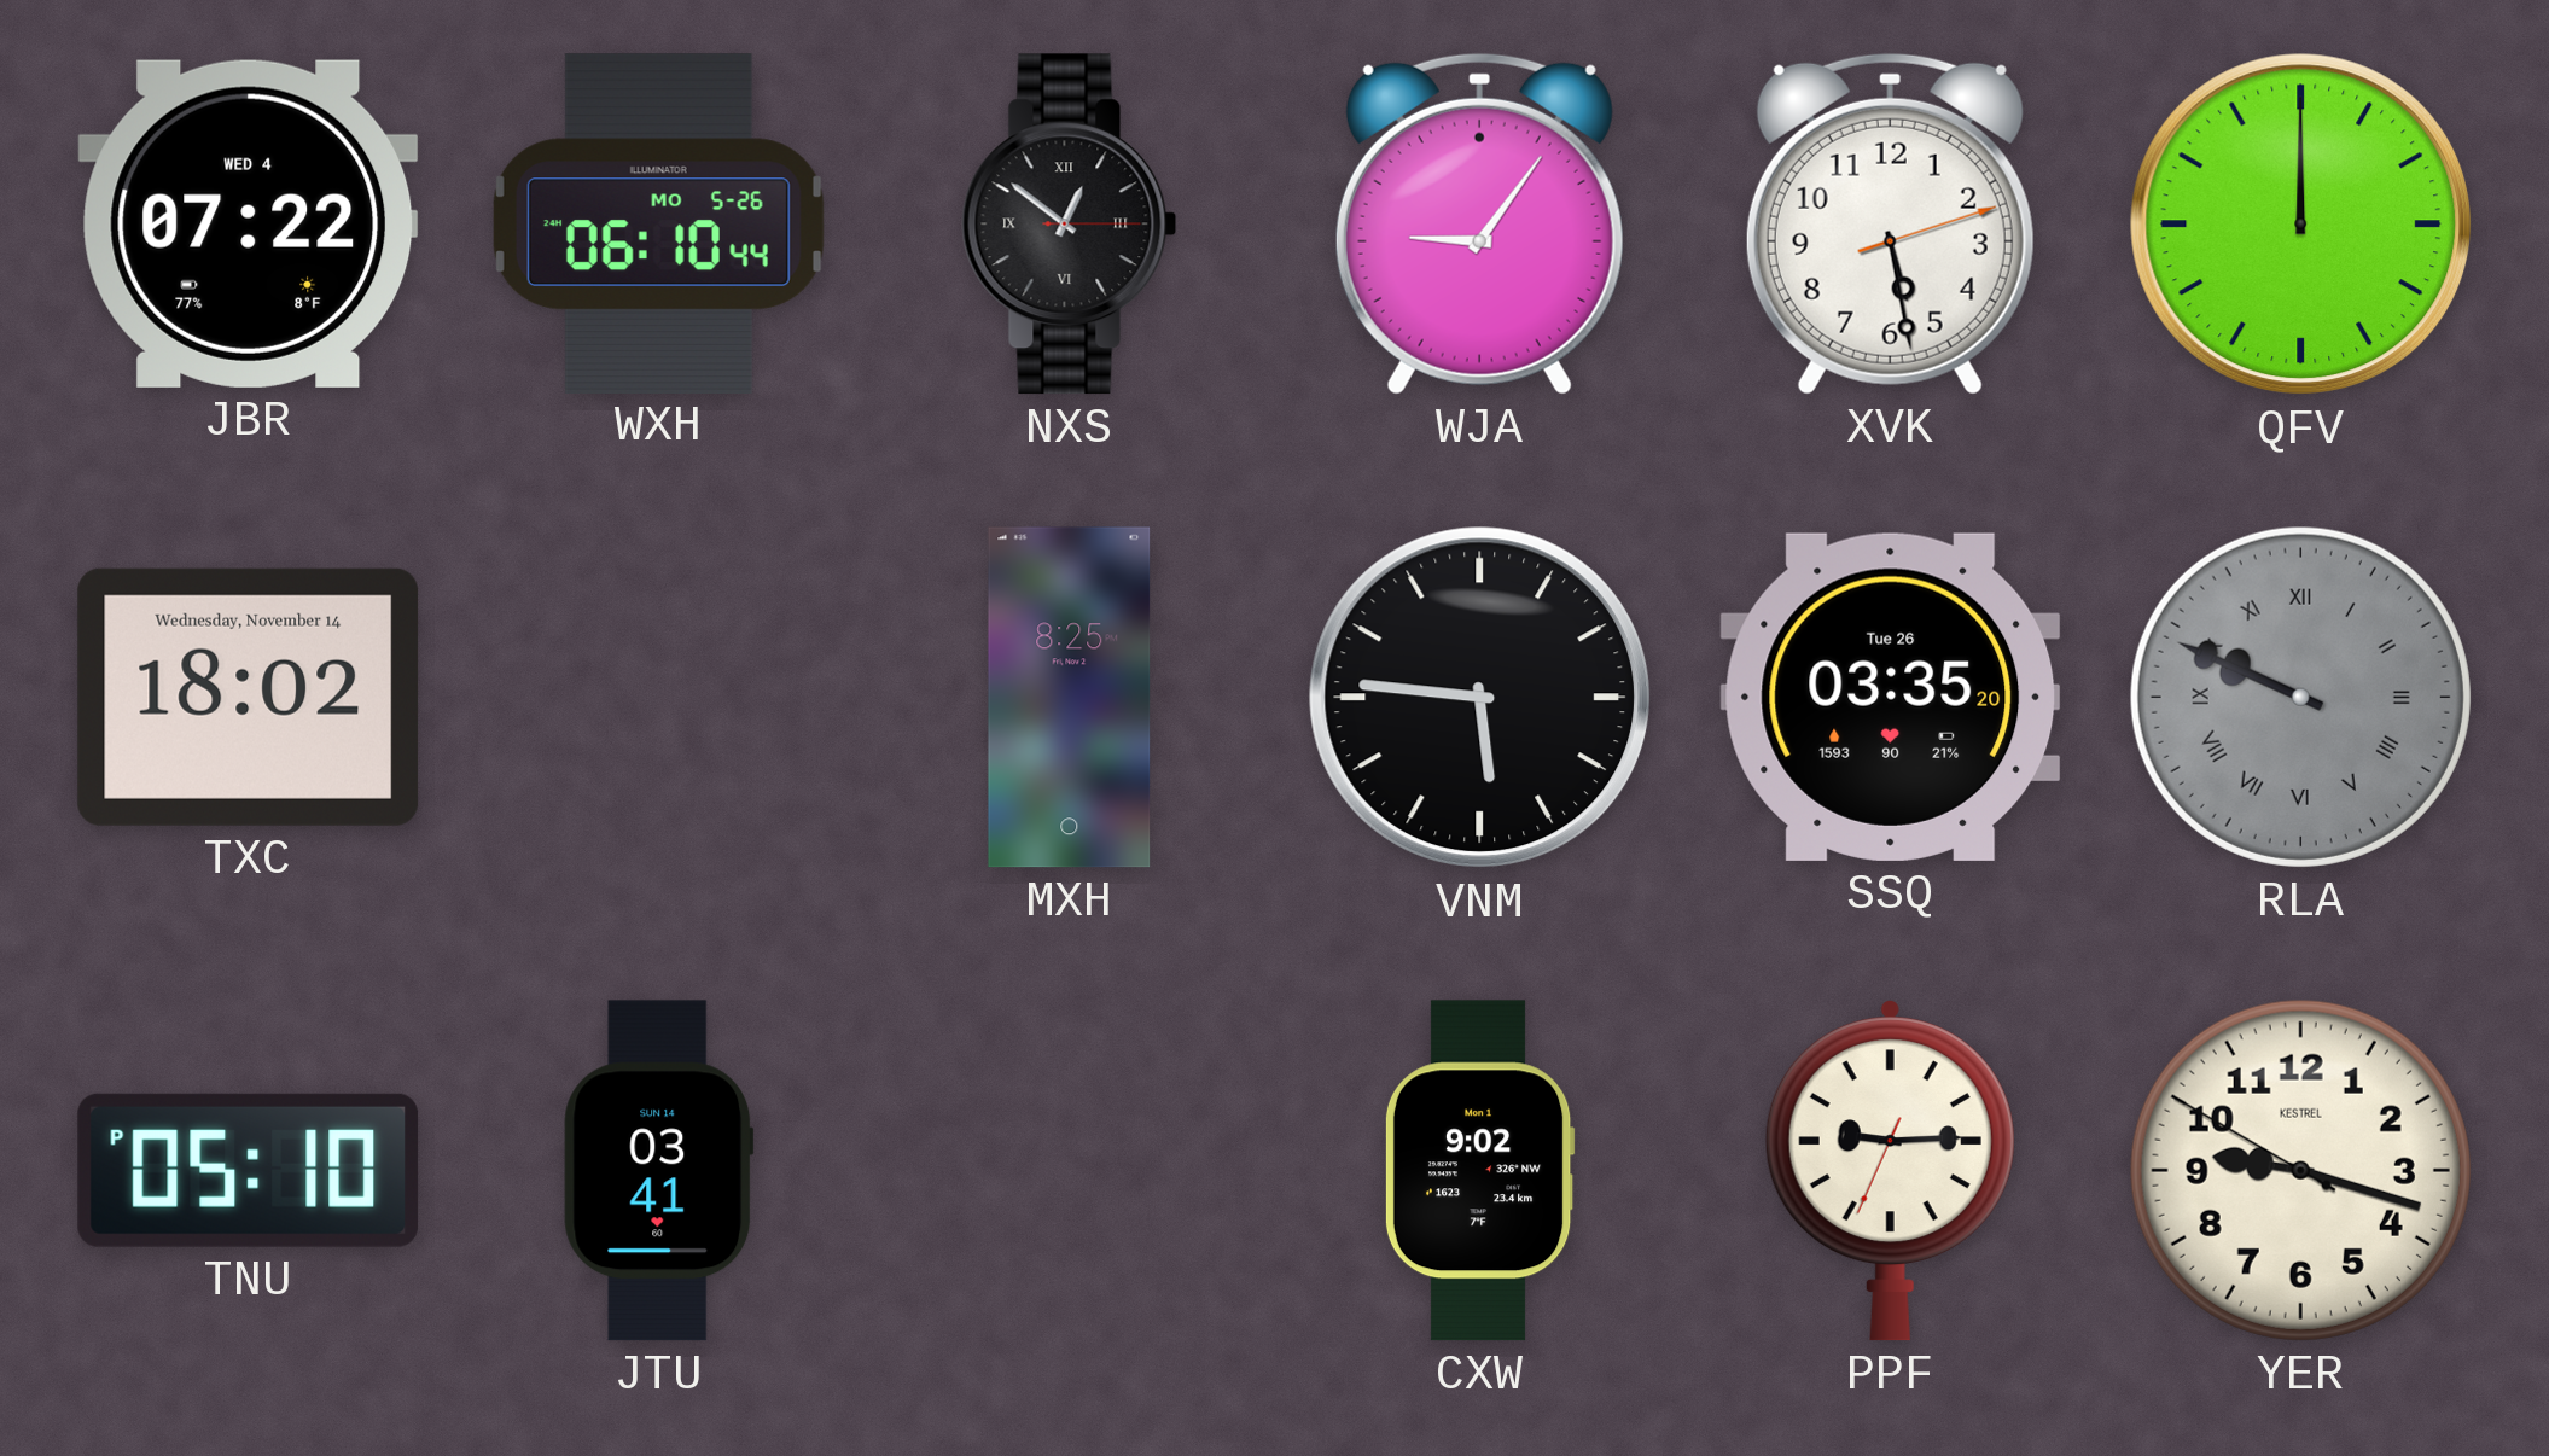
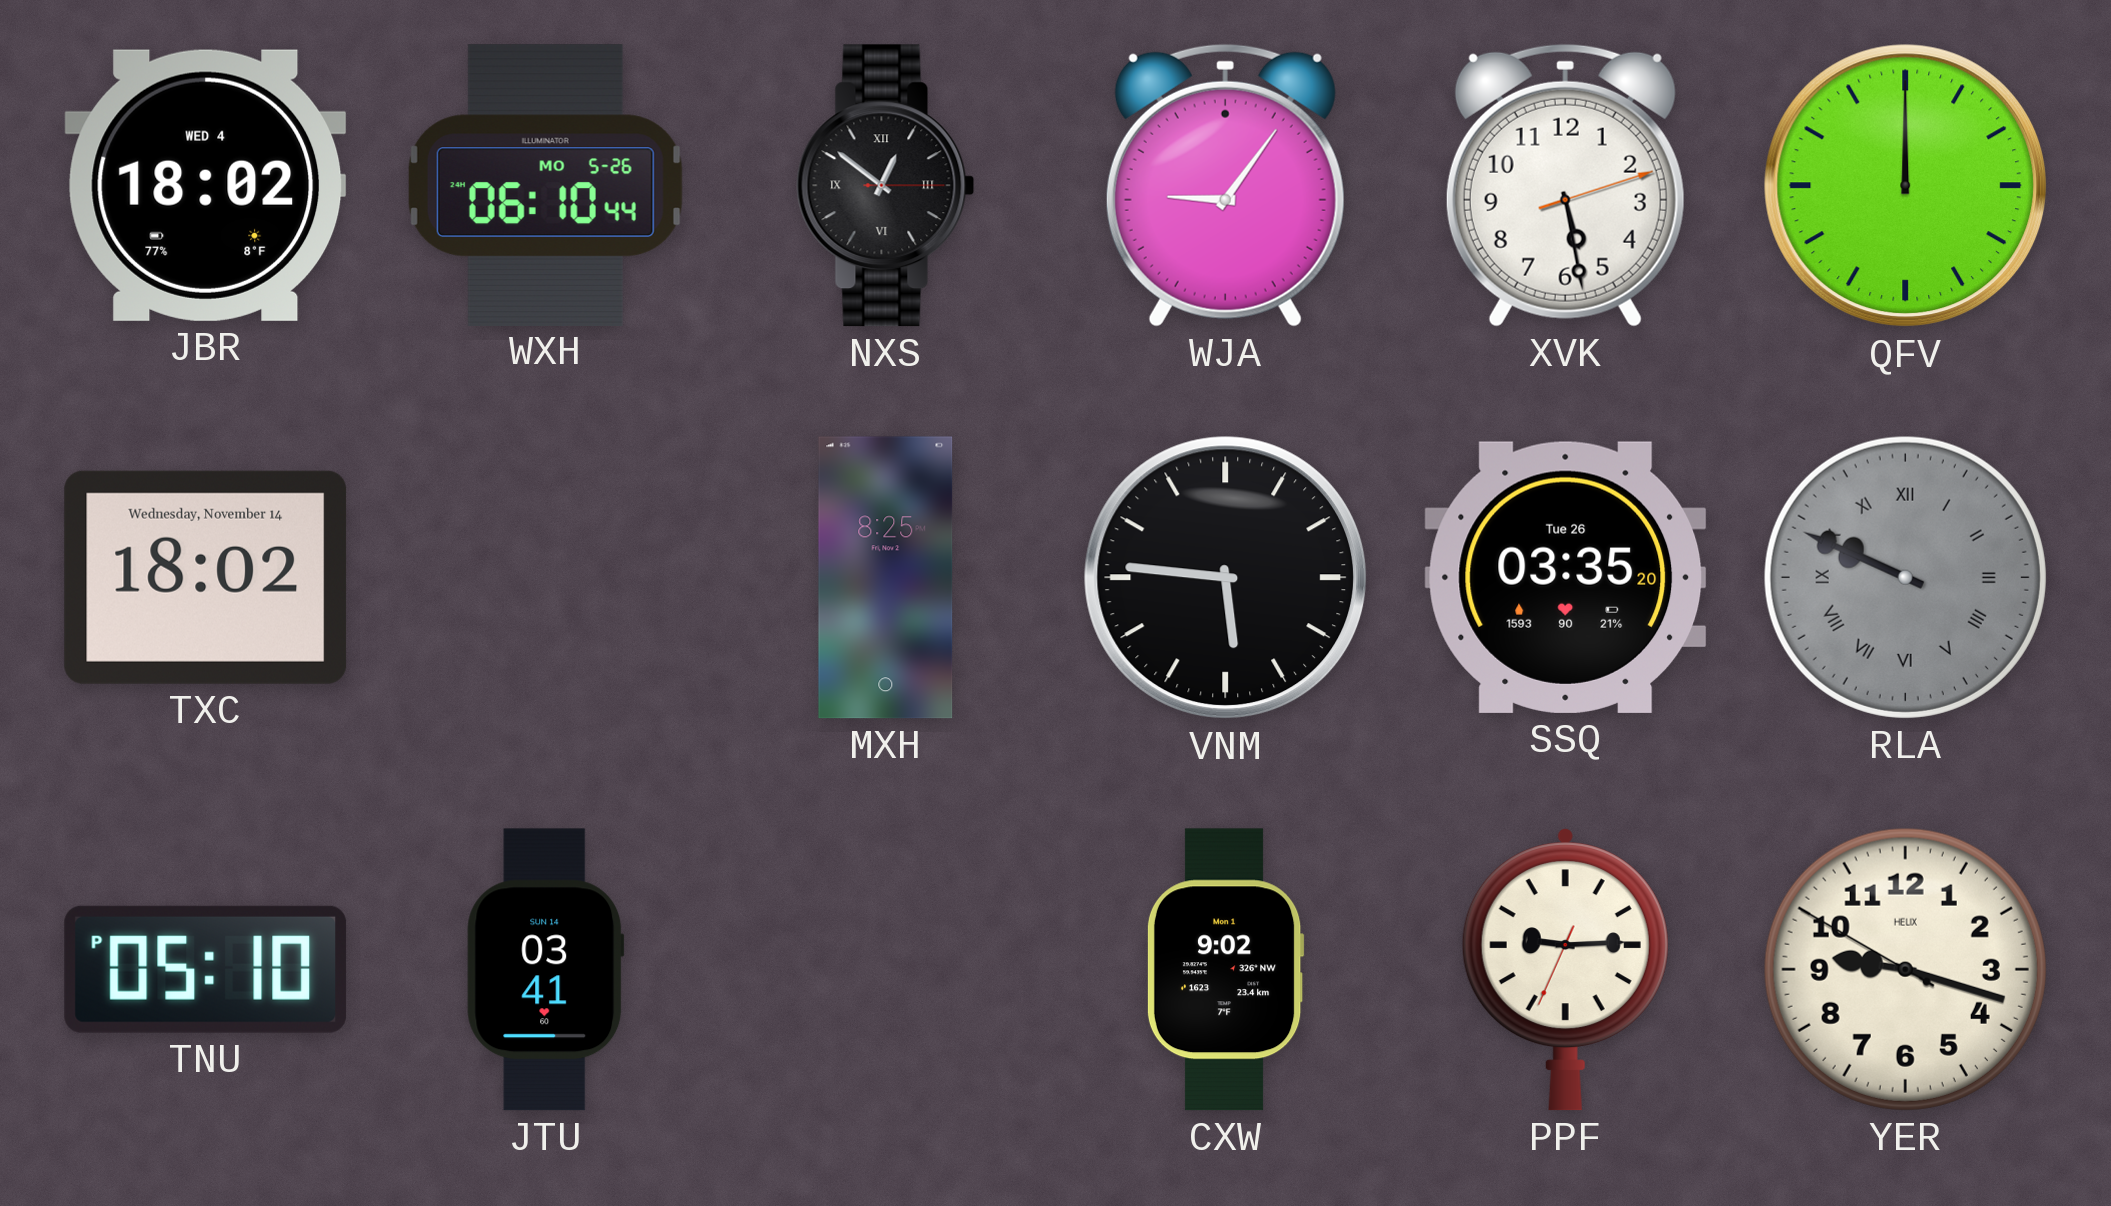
JBR: 07:22 -> 18:02
YER brand: KESTREL -> HELIX
